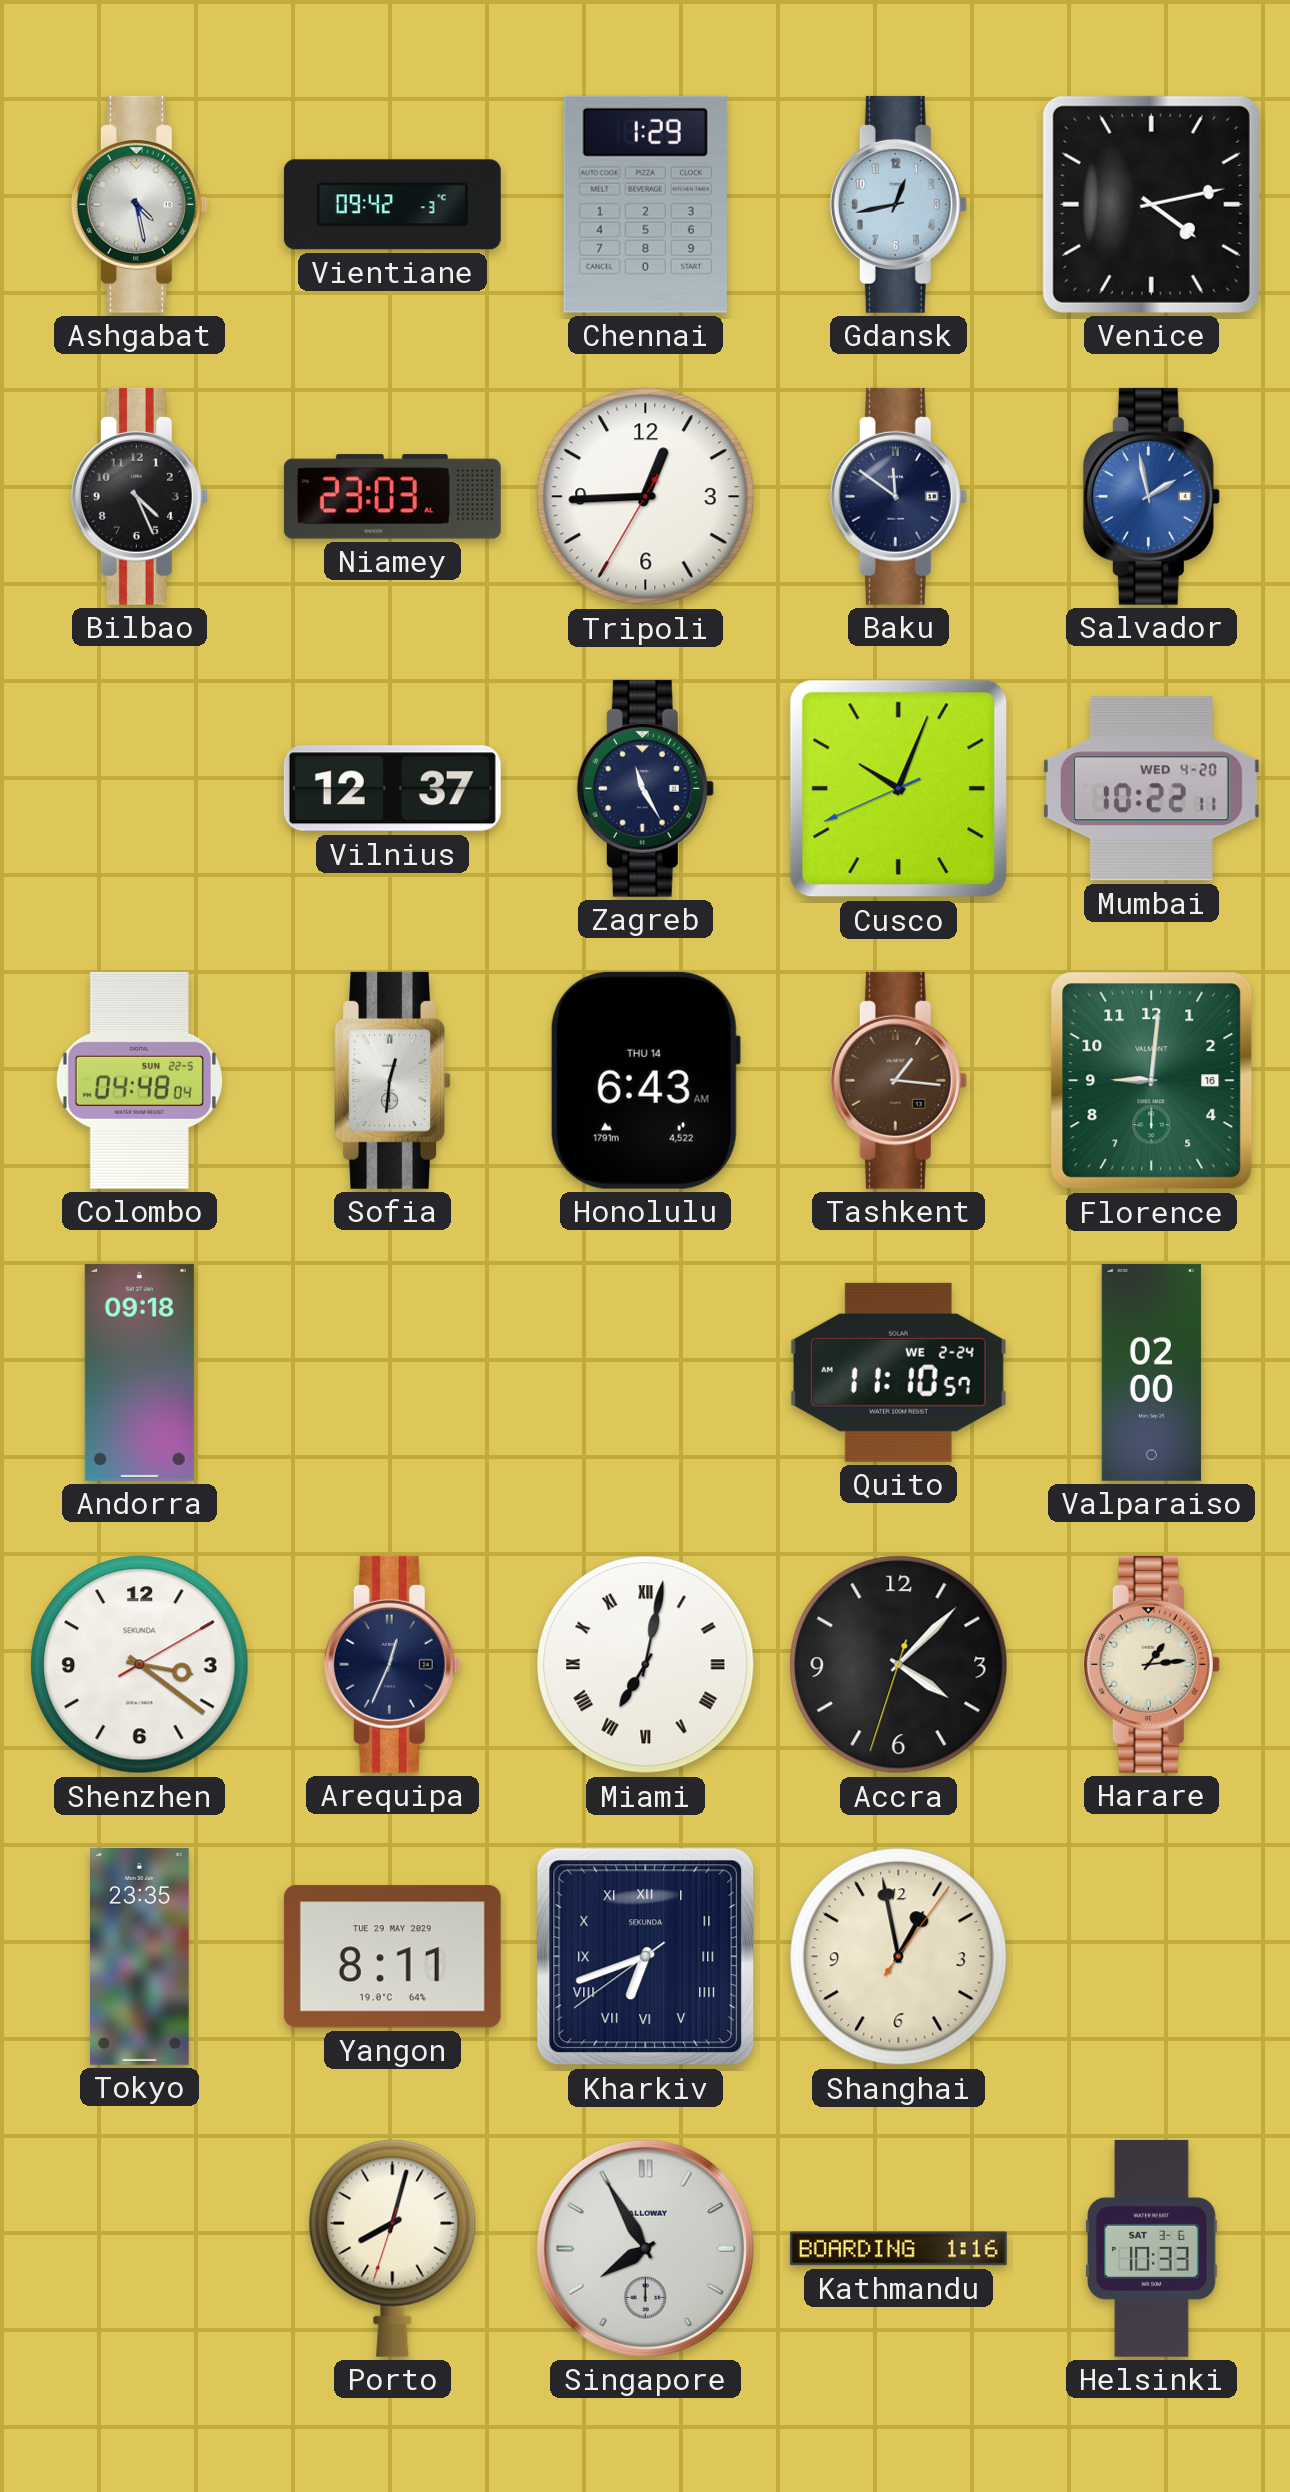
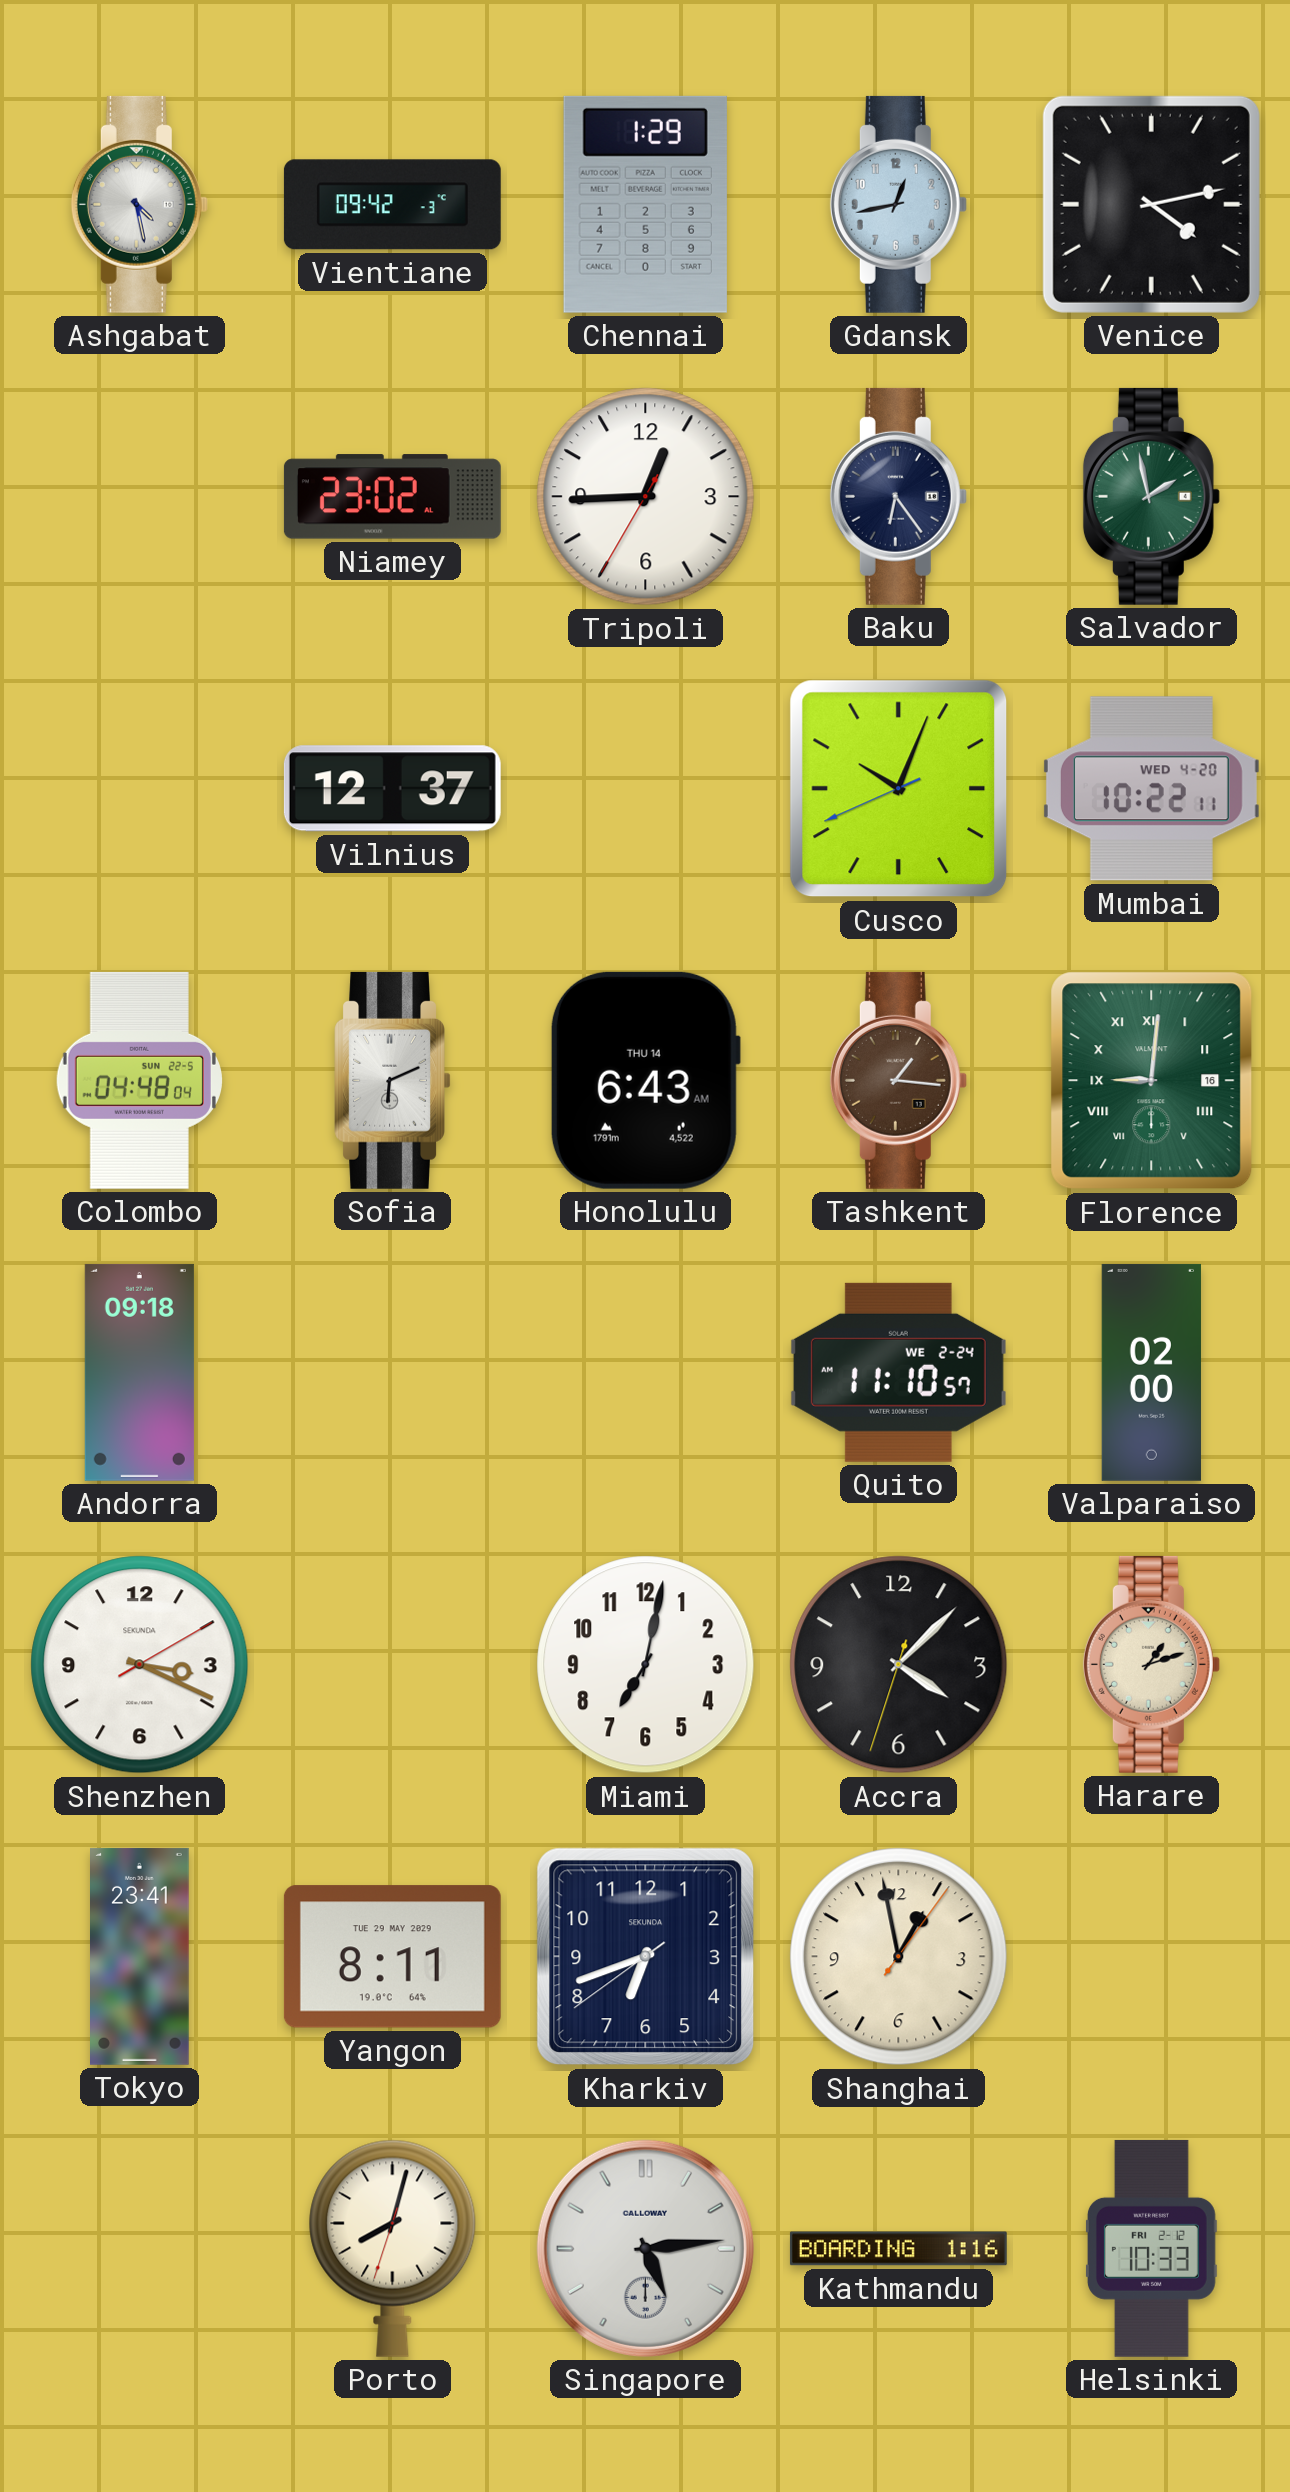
Bilbao: 4:26 -> none
Niamey: 23:03 -> 23:02
Baku: 11:51 -> 6:24
Salvador dial: blue -> green
Zagreb: 11:25 -> none
Sofia: 12:31 -> 6:11
Florence numerals: Arabic -> Roman
Shenzhen: 3:21 -> 3:19
Arequipa: 12:34 -> none
Miami numerals: Roman -> Arabic
Harare: 1:14 -> 1:12
Tokyo: 23:35 -> 23:41
Kharkiv numerals: Roman -> Arabic
Singapore: 7:55 -> 5:14
Helsinki date: SAT 3-6 -> FRI 2-12
